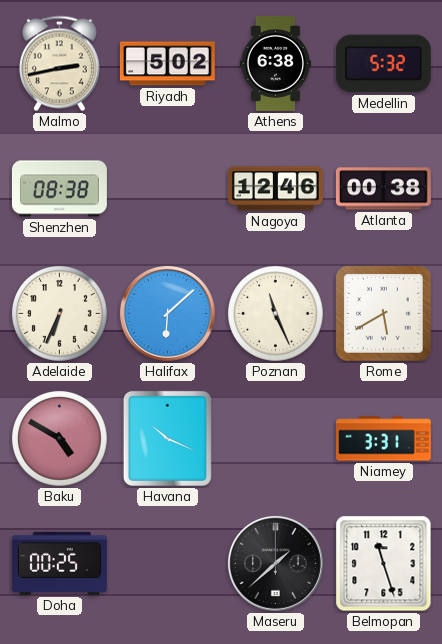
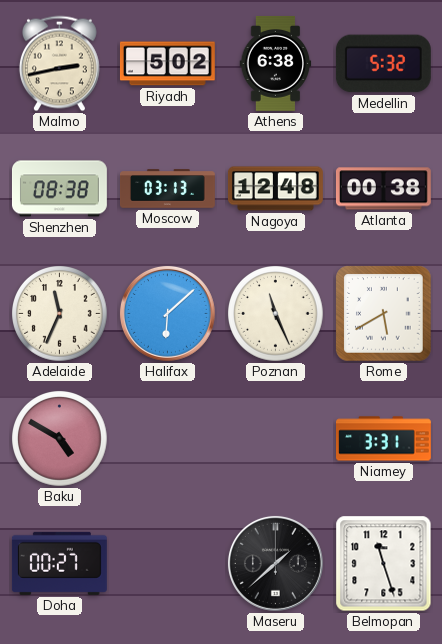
Moscow: none -> 03:13
Nagoya: 12:46 -> 12:48
Adelaide: 6:34 -> 11:34
Havana: 10:19 -> none
Doha: 00:25 -> 00:27
